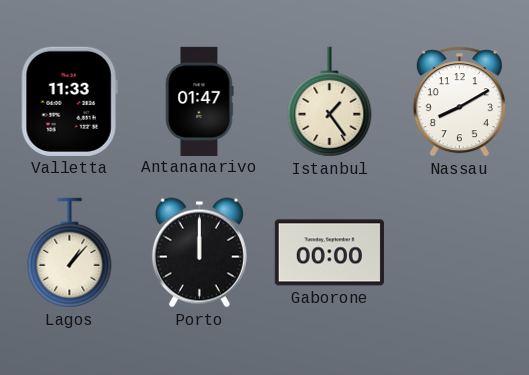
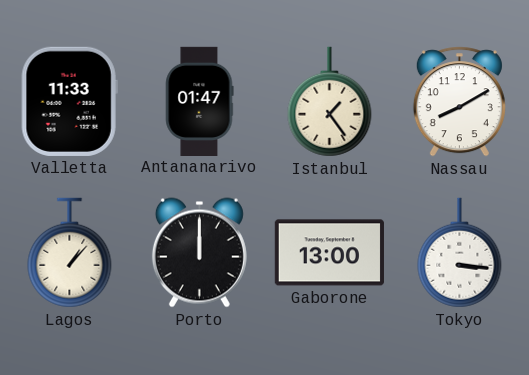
Gaborone: 00:00 -> 13:00
Tokyo: none -> 3:16
